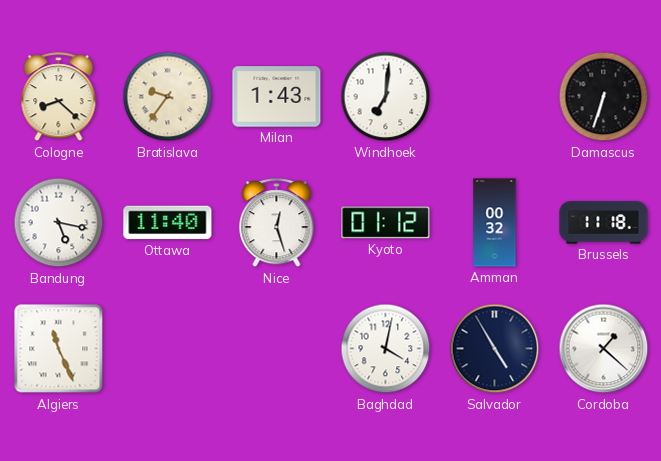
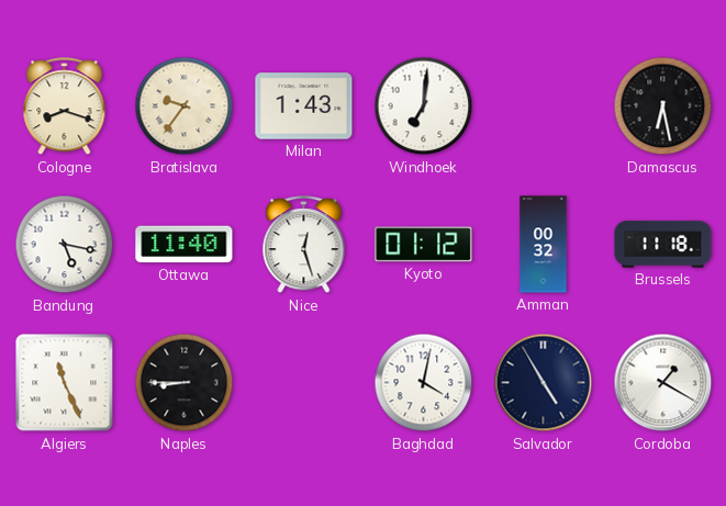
Cologne: 8:22 -> 8:18
Damascus: 6:33 -> 6:28
Naples: none -> 8:45
Cordoba: 1:22 -> 1:20
